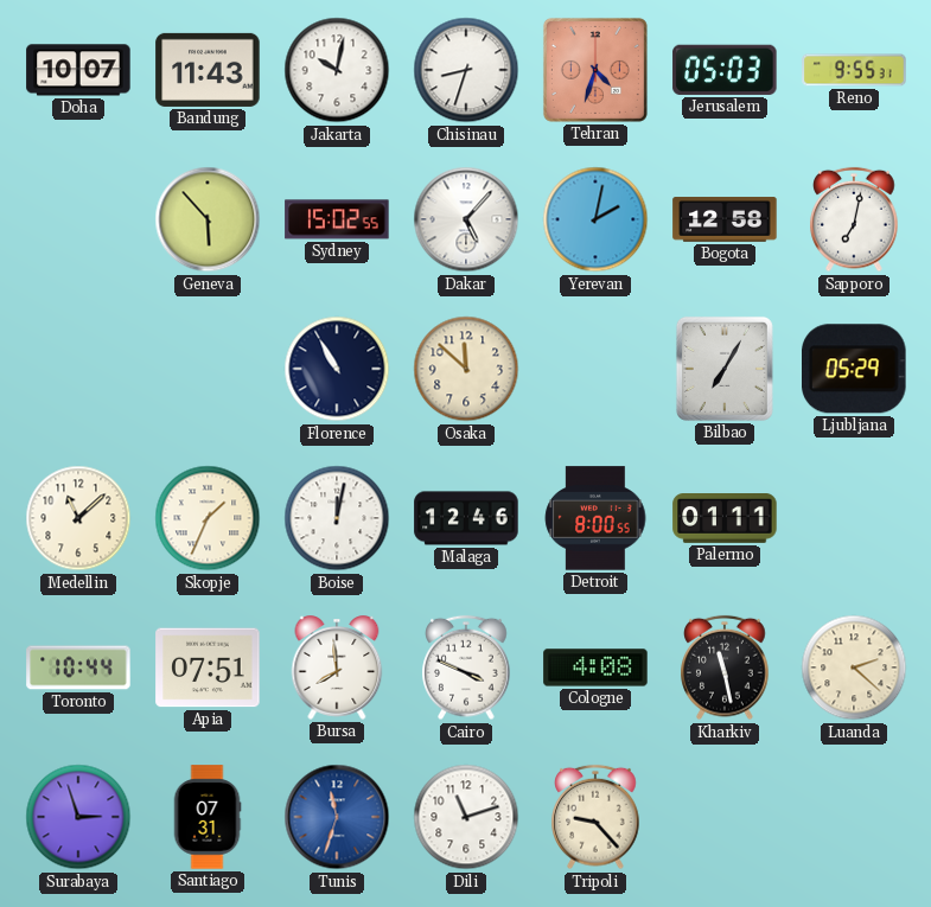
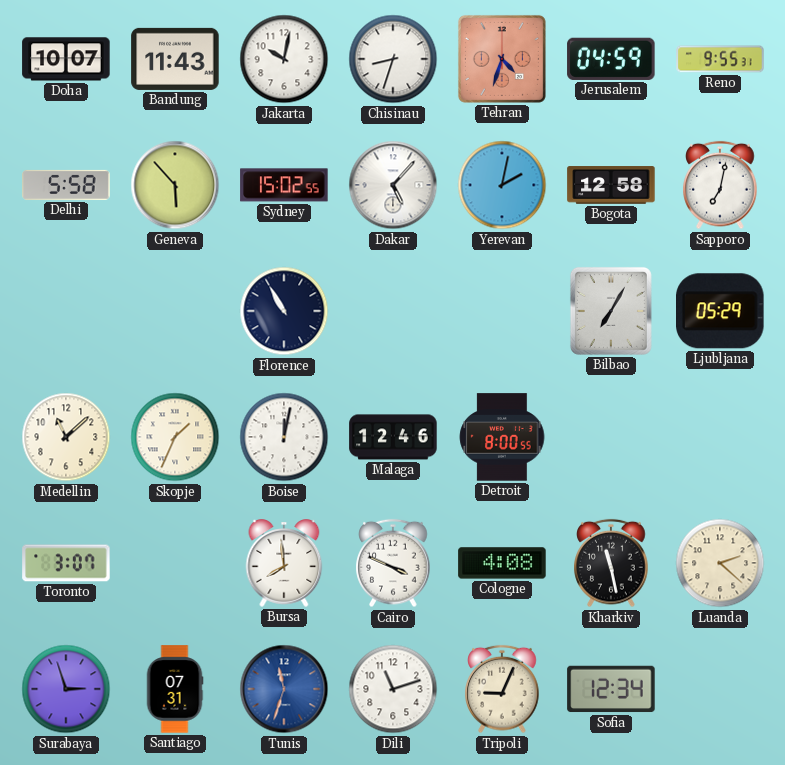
Jerusalem: 05:03 -> 04:59
Delhi: none -> 5:58
Osaka: 11:52 -> none
Palermo: 01:11 -> none
Toronto: 10:44 -> 3:07
Apia: 07:51 -> none
Tripoli: 9:23 -> 9:04
Sofia: none -> 12:34
